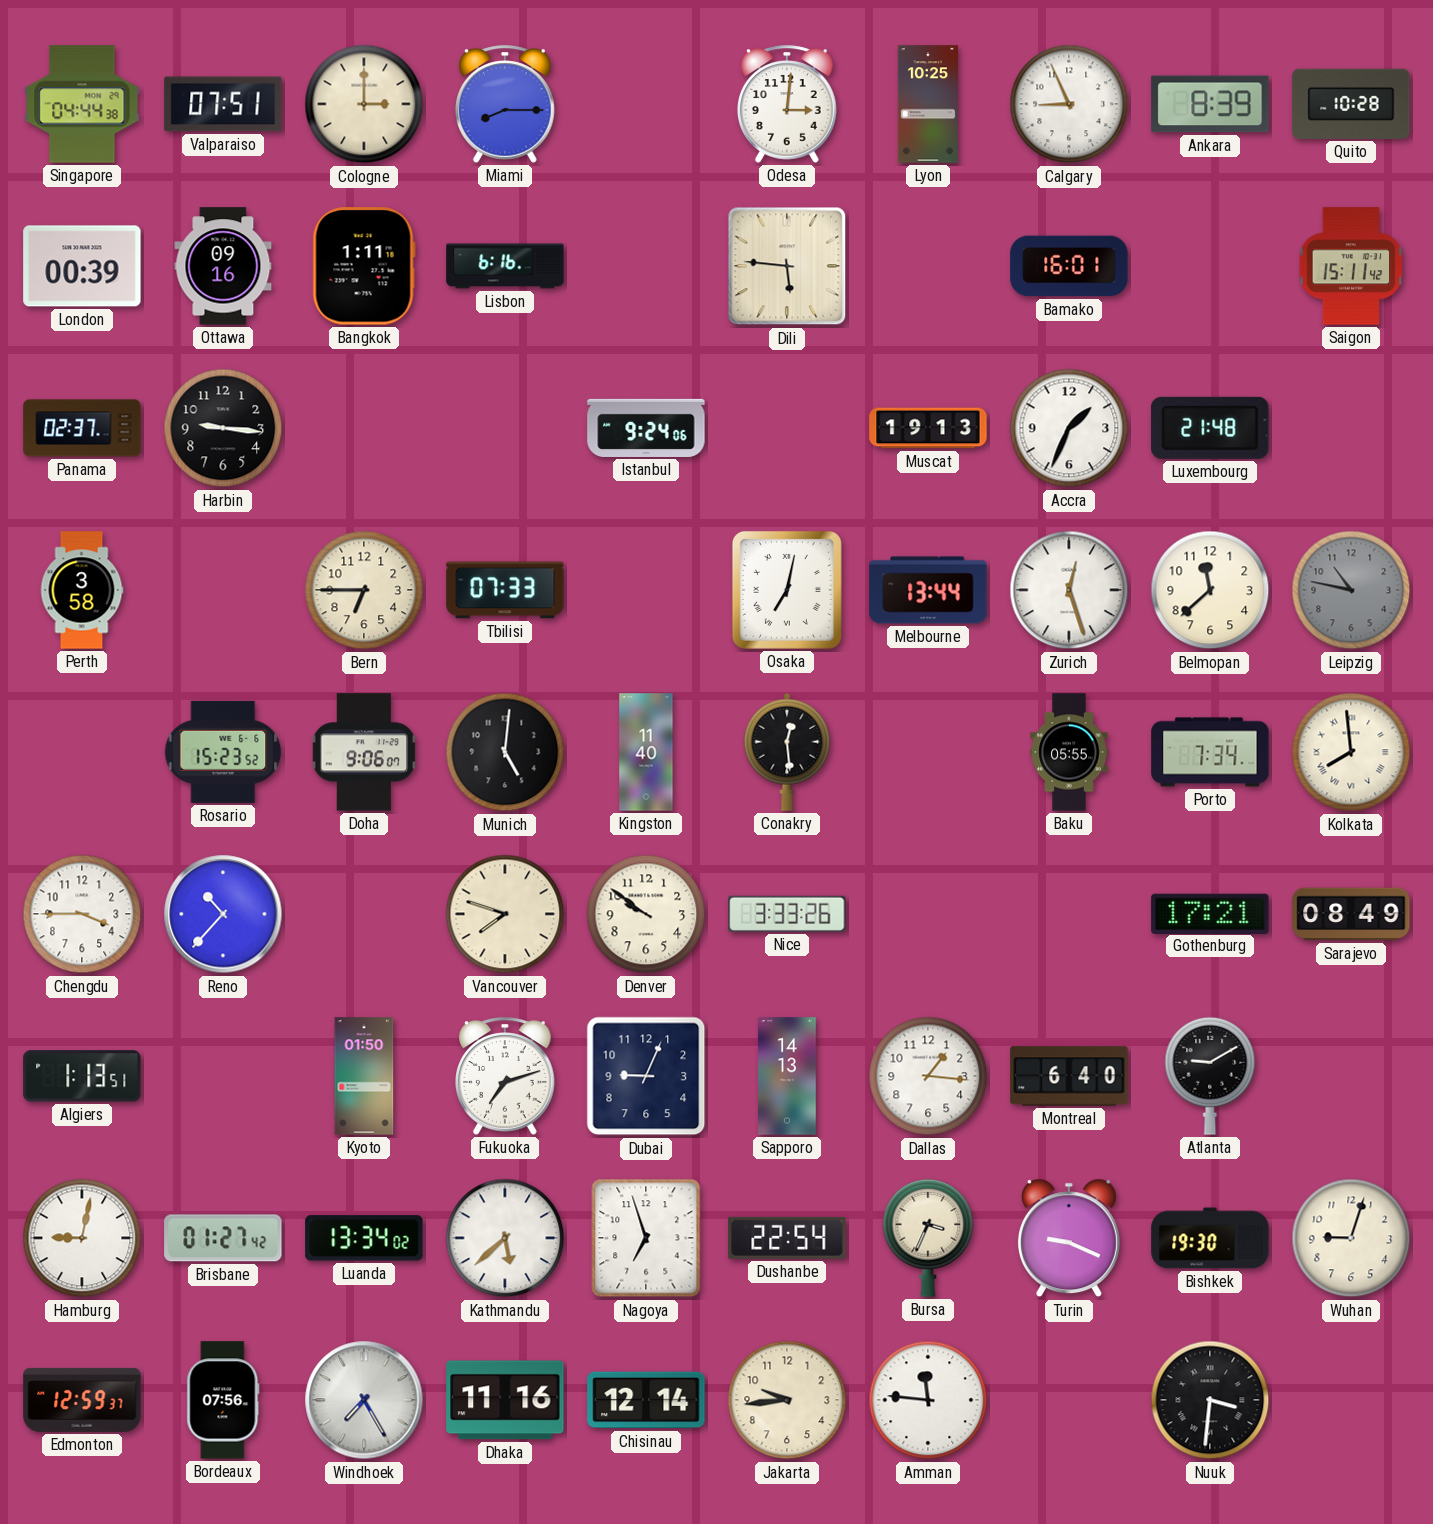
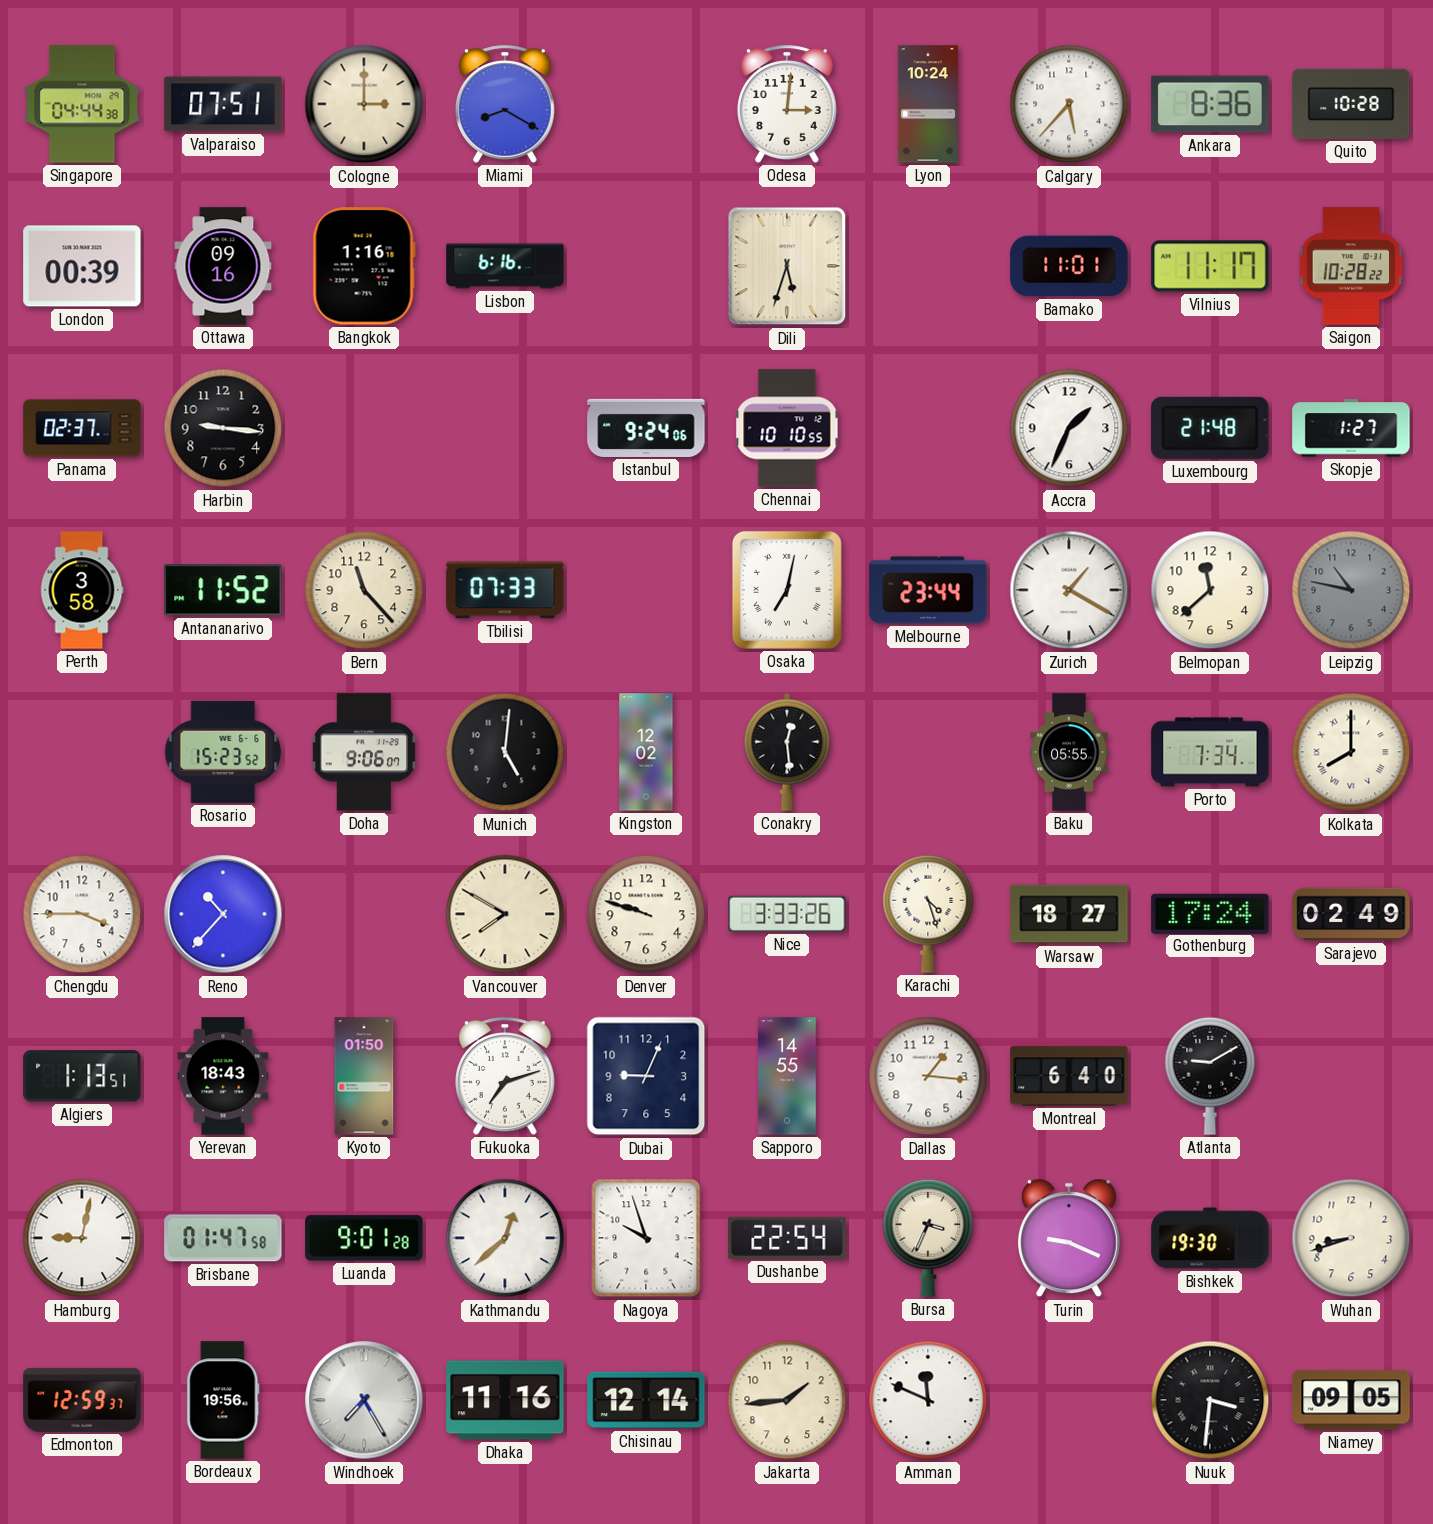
Miami: 8:15 -> 8:20
Lyon: 10:25 -> 10:24
Calgary: 8:56 -> 5:37
Ankara: 8:39 -> 8:36
Bangkok: 1:11 -> 1:16
Dili: 5:46 -> 5:33
Bamako: 16:01 -> 11:01
Vilnius: none -> 11:17
Saigon: 15:11 -> 10:28
Chennai: none -> 10:10
Muscat: 19:13 -> none
Skopje: none -> 1:27
Antananarivo: none -> 11:52
Bern: 6:45 -> 11:23
Melbourne: 13:44 -> 23:44
Zurich: 12:27 -> 1:20
Kingston: 11:40 -> 12:02
Kolkata: 7:59 -> 8:00
Vancouver: 7:48 -> 7:50
Denver: 9:51 -> 9:48
Karachi: none -> 4:27
Warsaw: none -> 18:27
Gothenburg: 17:21 -> 17:24
Sarajevo: 08:49 -> 02:49
Yerevan: none -> 18:43
Sapporo: 14:13 -> 14:55
Brisbane: 01:27 -> 01:47
Luanda: 13:34 -> 9:01
Kathmandu: 5:38 -> 12:38
Nagoya: 6:57 -> 9:57
Wuhan: 9:03 -> 8:42
Bordeaux: 07:56 -> 19:56
Jakarta: 9:44 -> 1:44
Amman: 11:46 -> 11:49
Niamey: none -> 09:05
